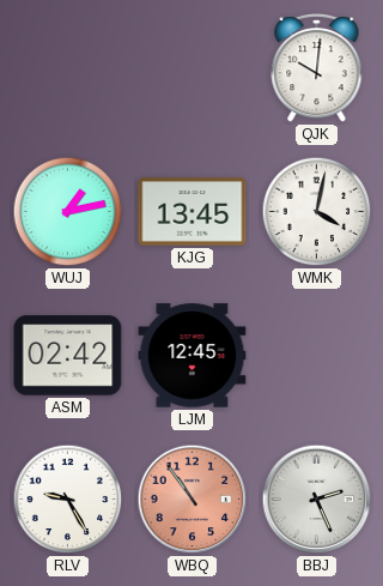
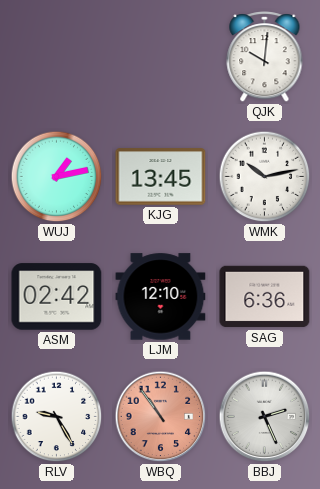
WMK: 4:02 -> 10:13
LJM: 12:45 -> 12:10
SAG: none -> 6:36
